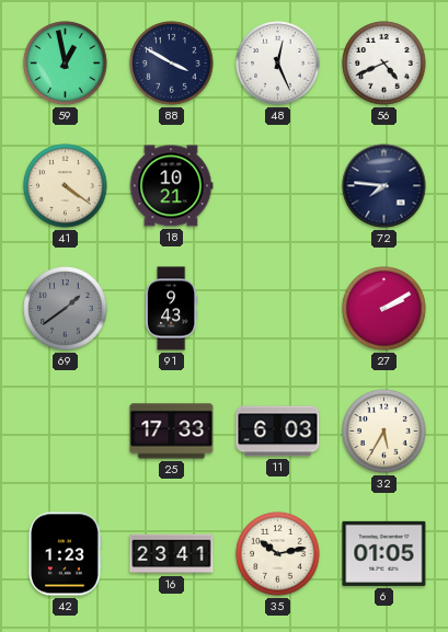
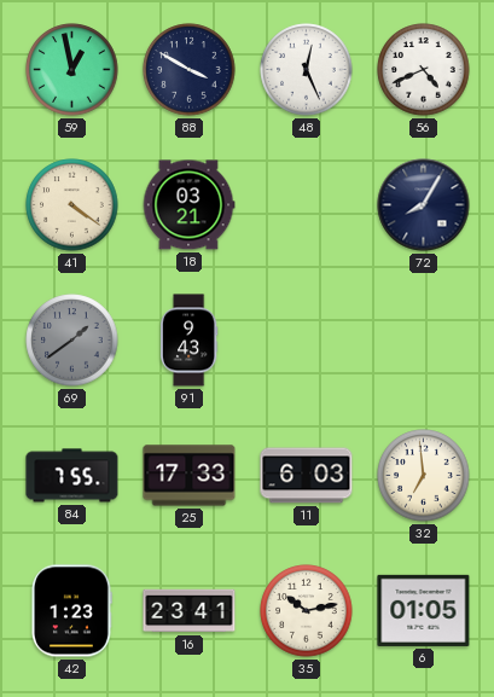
18: 10:21 -> 03:21
72: 7:46 -> 8:05
27: 2:10 -> none
84: none -> 7:55
32: 5:35 -> 6:59
